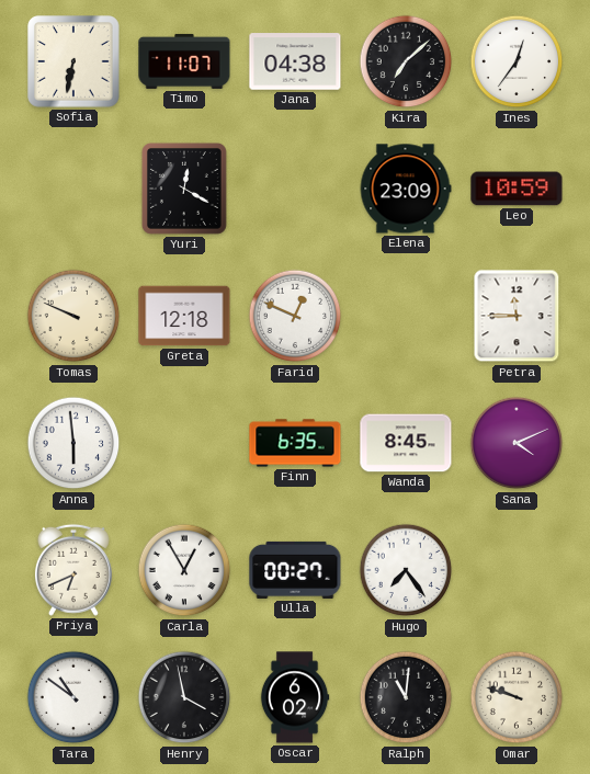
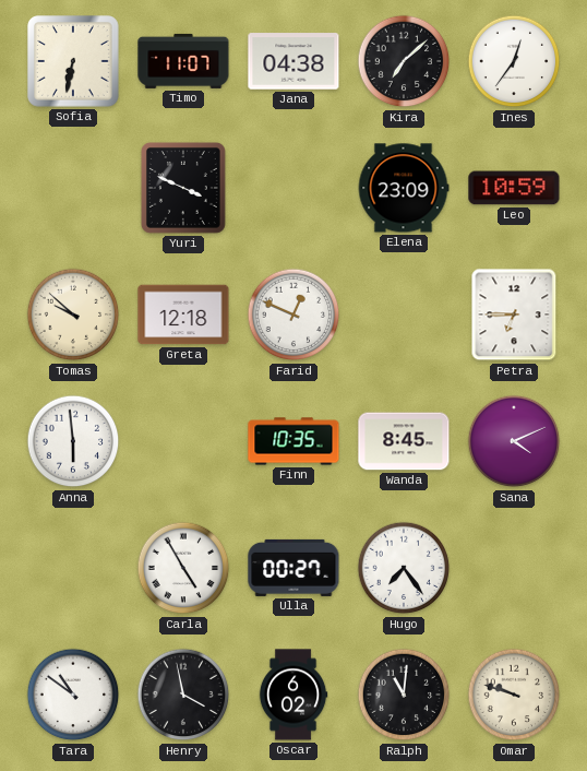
Yuri: 12:20 -> 3:49
Tomas: 9:49 -> 9:52
Petra: 11:45 -> 6:45
Finn: 6:35 -> 10:35
Priya: 6:41 -> none
Carla: 12:55 -> 4:55
